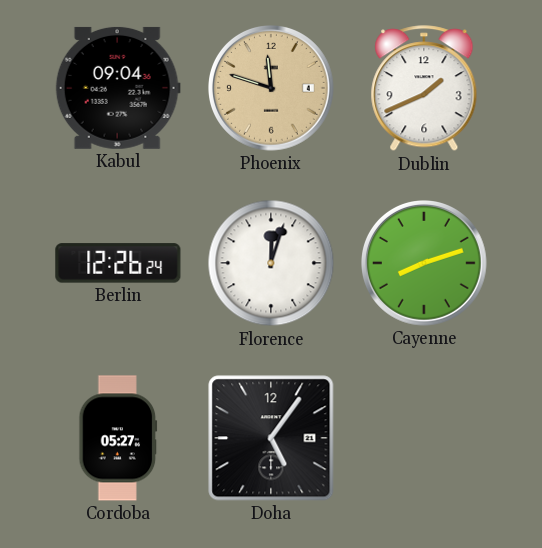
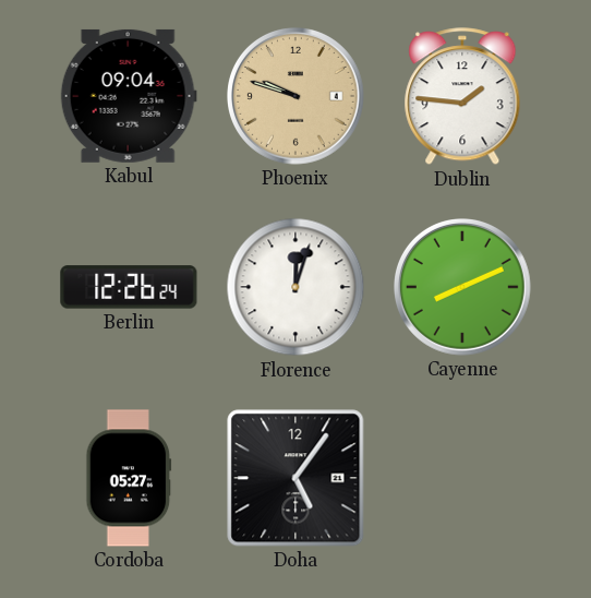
Phoenix: 11:48 -> 9:48
Dublin: 1:41 -> 1:46
Cayenne: 8:12 -> 8:11
